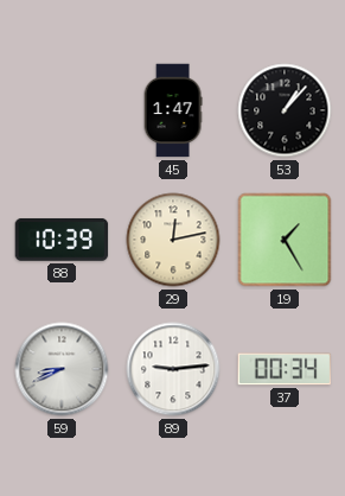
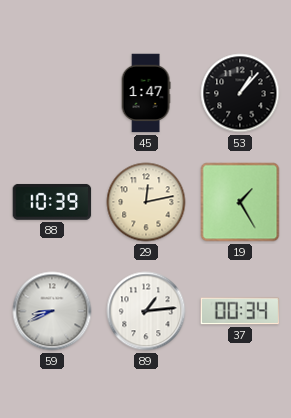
89: 9:14 -> 1:14
